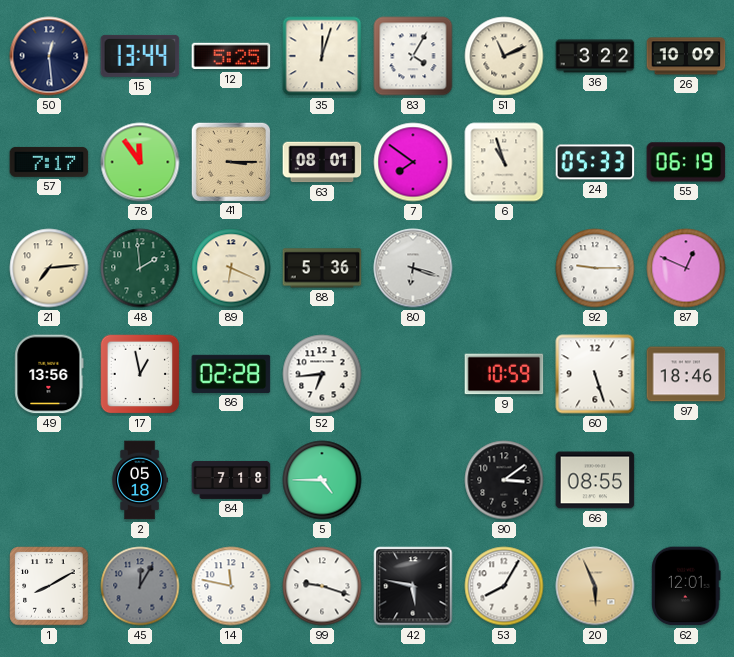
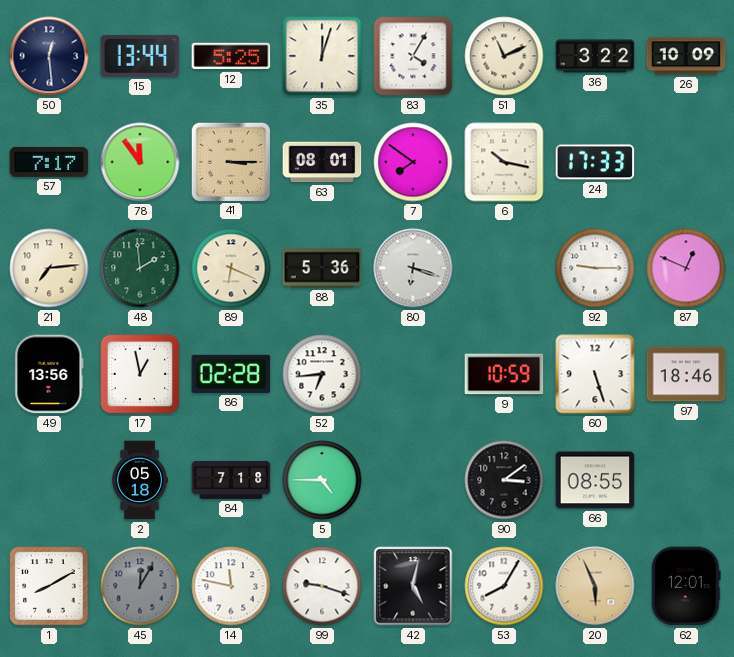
6: 10:57 -> 10:17
24: 05:33 -> 17:33
55: 06:19 -> none
42: 5:47 -> 5:02
